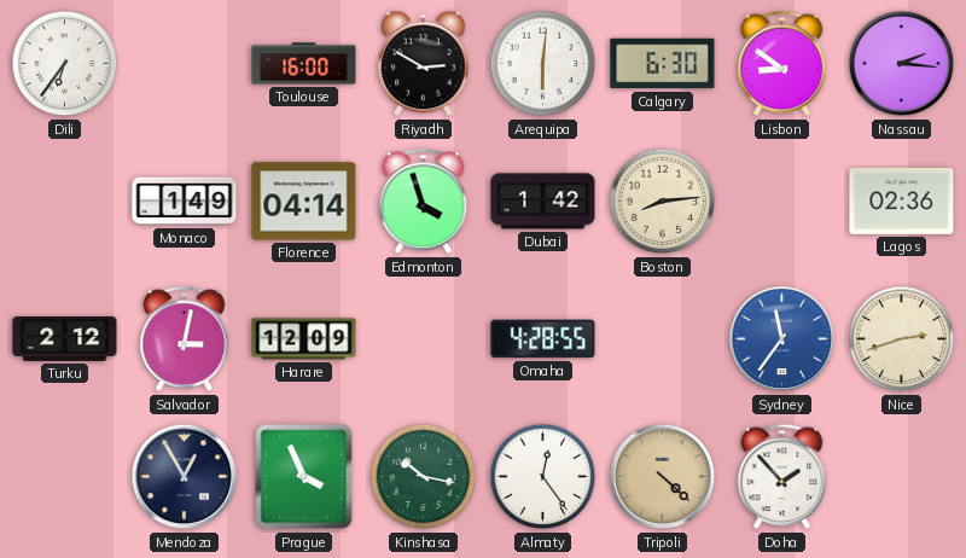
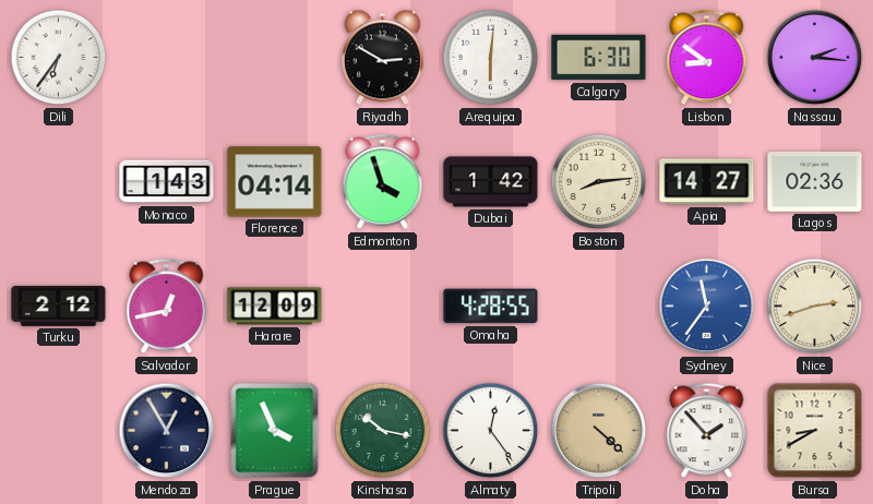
Toulouse: 16:00 -> none
Monaco: 1:49 -> 1:43
Apia: none -> 14:27
Salvador: 3:02 -> 12:43
Bursa: none -> 8:40
